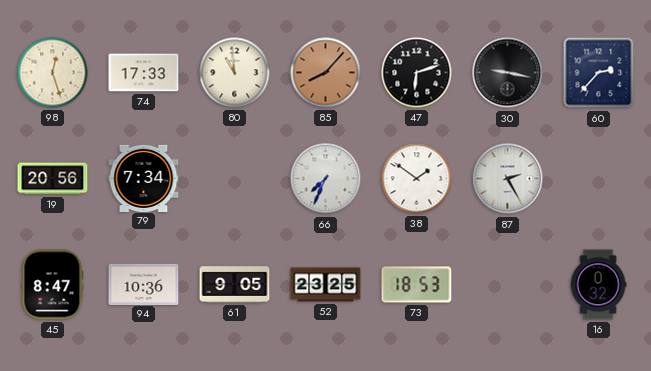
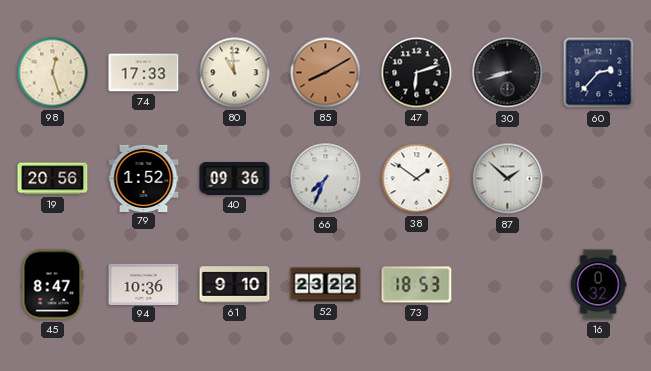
85: 8:07 -> 8:10
30: 9:17 -> 8:42
79: 7:34 -> 1:52
40: none -> 09:36
87: 2:25 -> 1:52
61: 9:05 -> 9:10
52: 23:25 -> 23:22
